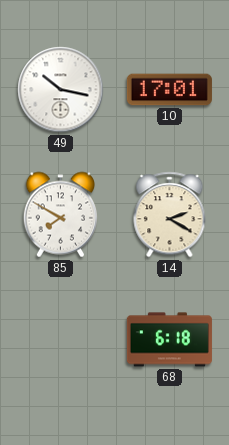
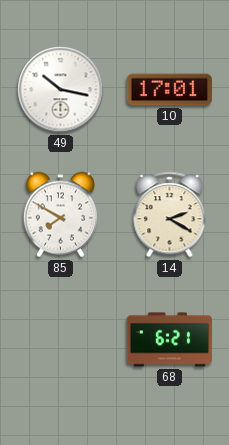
68: 6:18 -> 6:21
